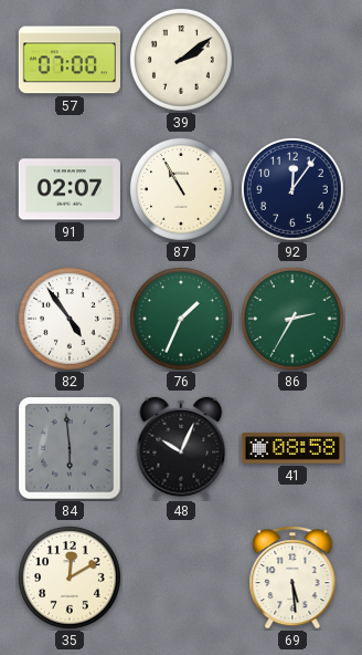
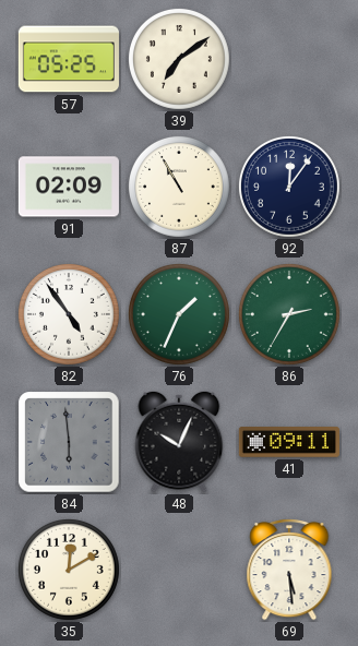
57: 07:00 -> 05:25
39: 2:09 -> 7:09
91: 02:07 -> 02:09
41: 08:58 -> 09:11
